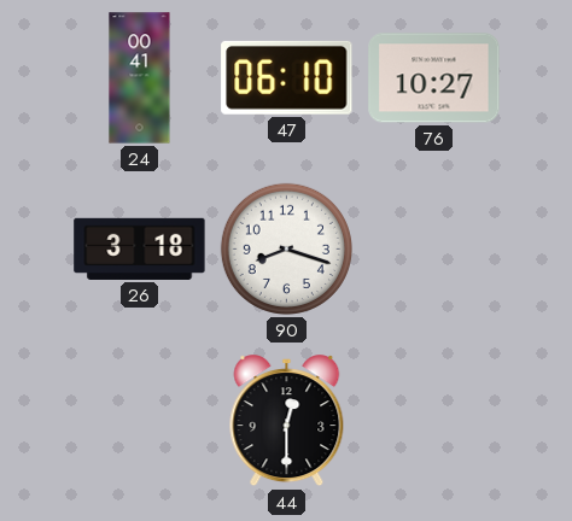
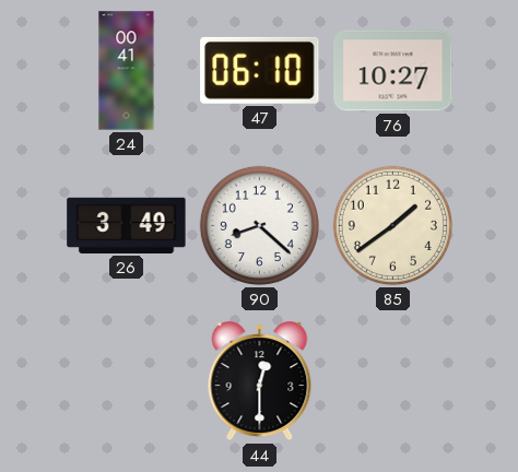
26: 3:18 -> 3:49
90: 8:18 -> 8:22
85: none -> 1:39
